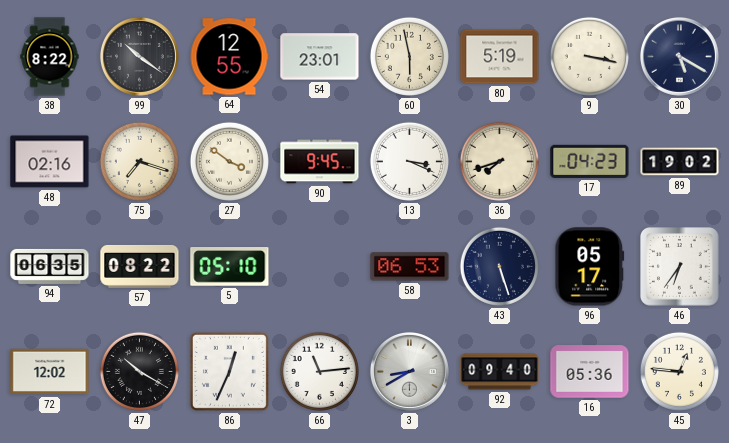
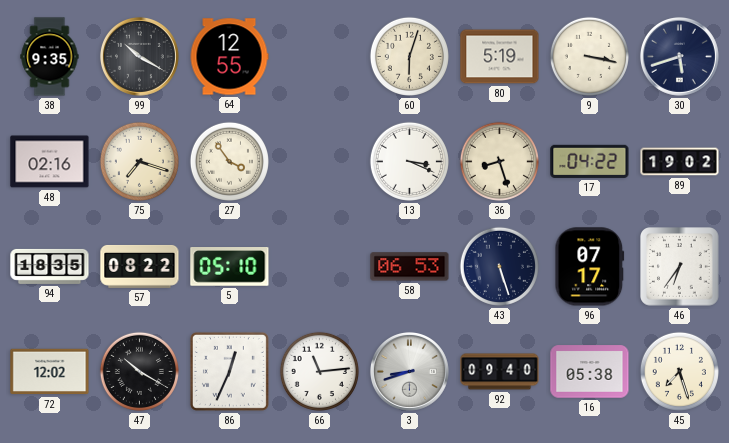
38: 8:22 -> 9:35
99: 10:21 -> 10:20
54: 23:01 -> none
60: 5:58 -> 6:03
30: 5:20 -> 5:42
27: 3:51 -> 3:54
90: 9:45 -> none
36: 7:42 -> 8:27
17: 04:23 -> 04:22
94: 06:35 -> 18:35
96: 05:17 -> 07:17
3: 8:40 -> 8:42
16: 05:36 -> 05:38
45: 12:46 -> 7:27
